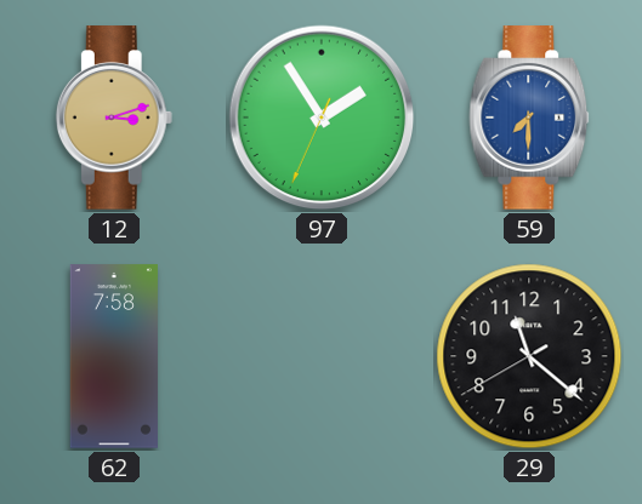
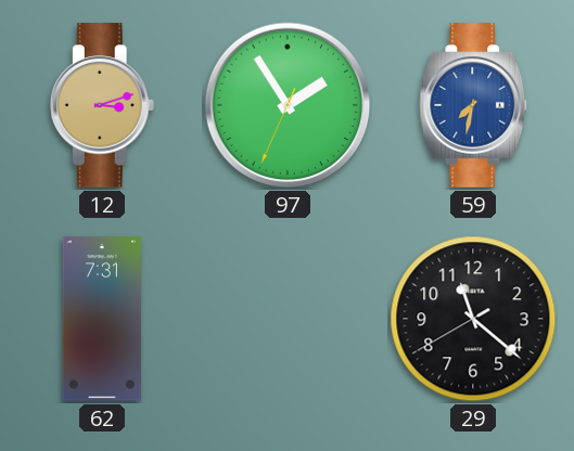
59: 7:30 -> 7:32
62: 7:58 -> 7:31
